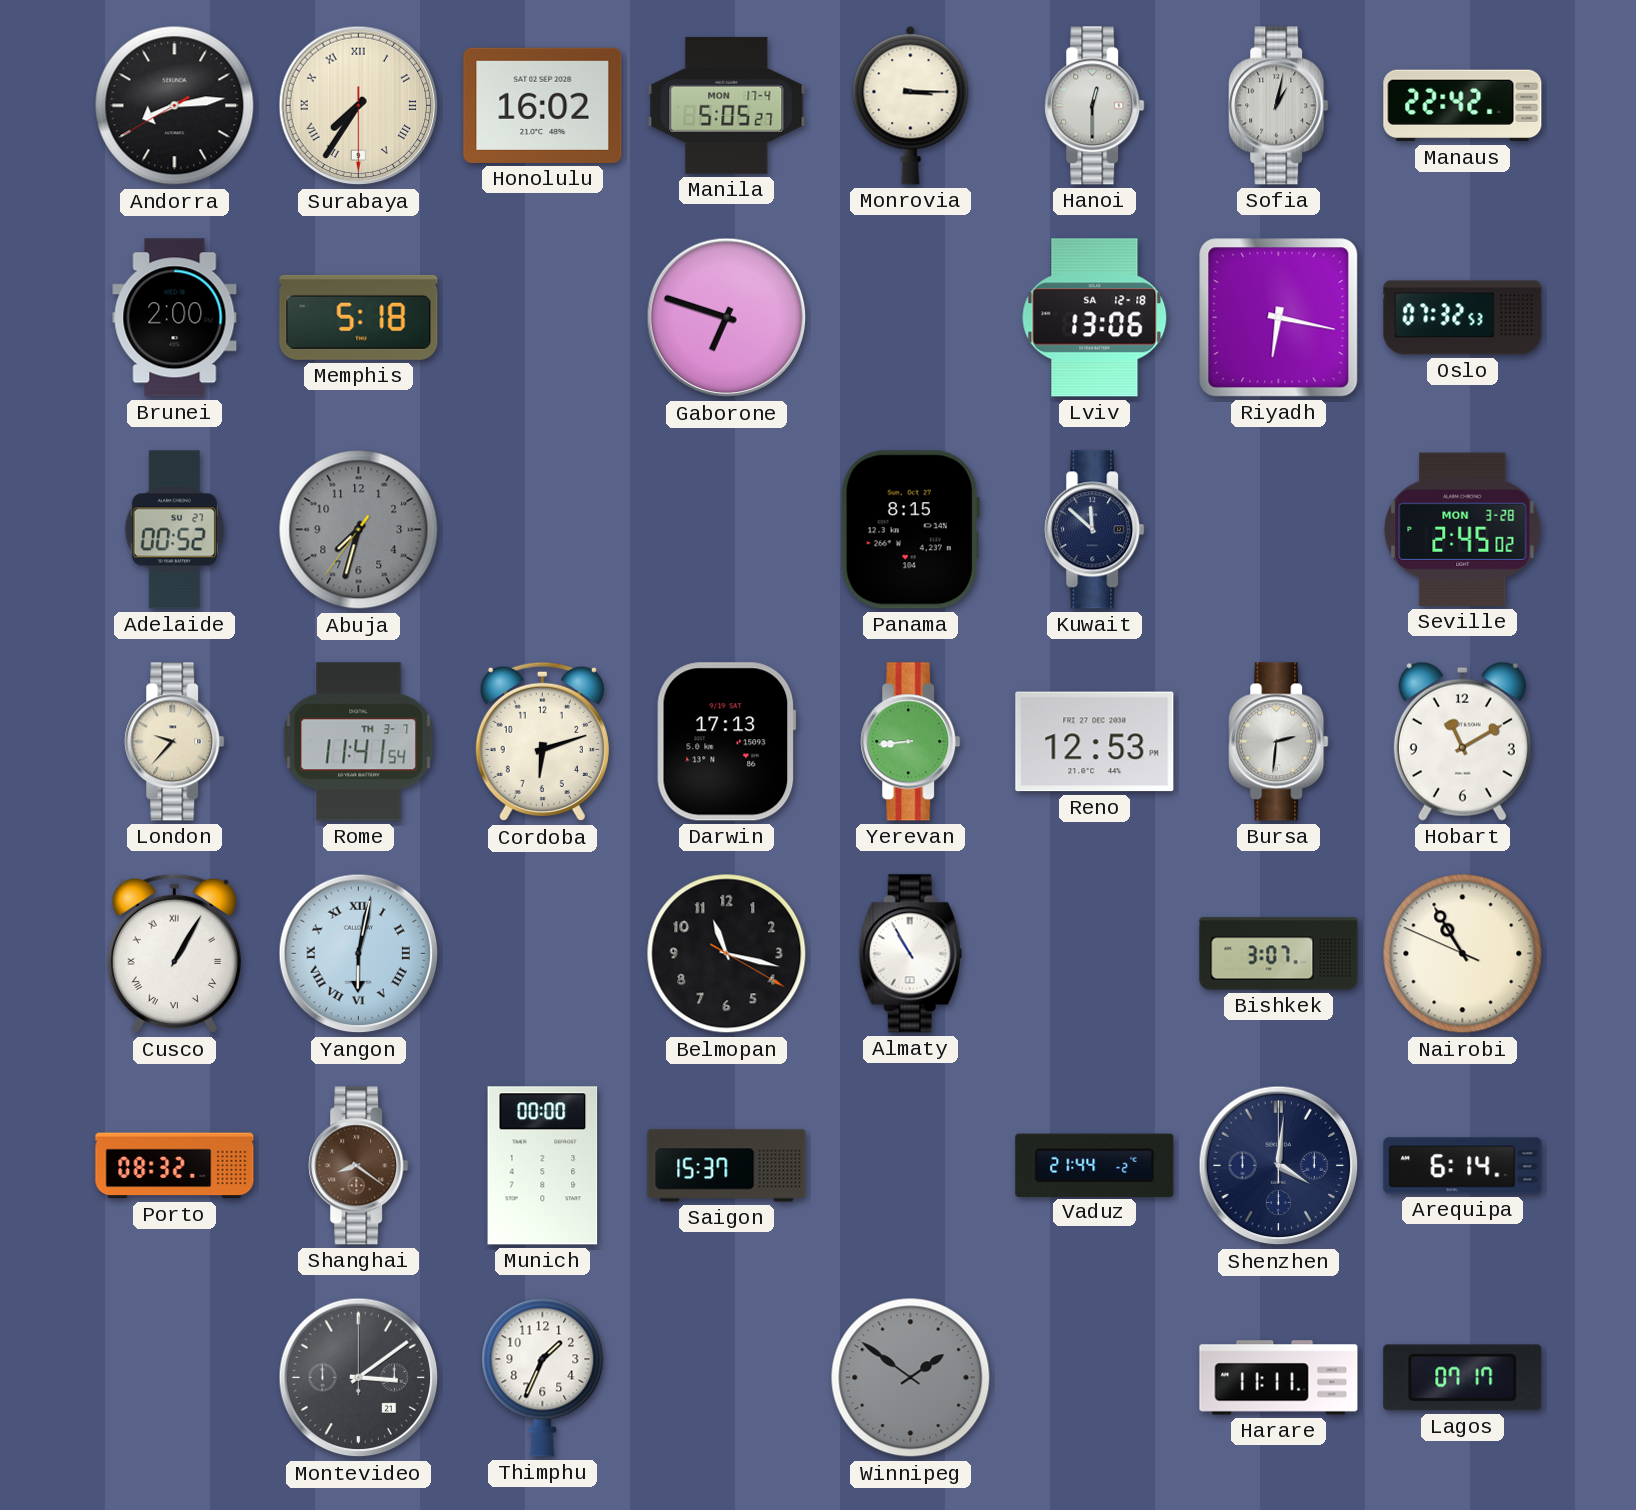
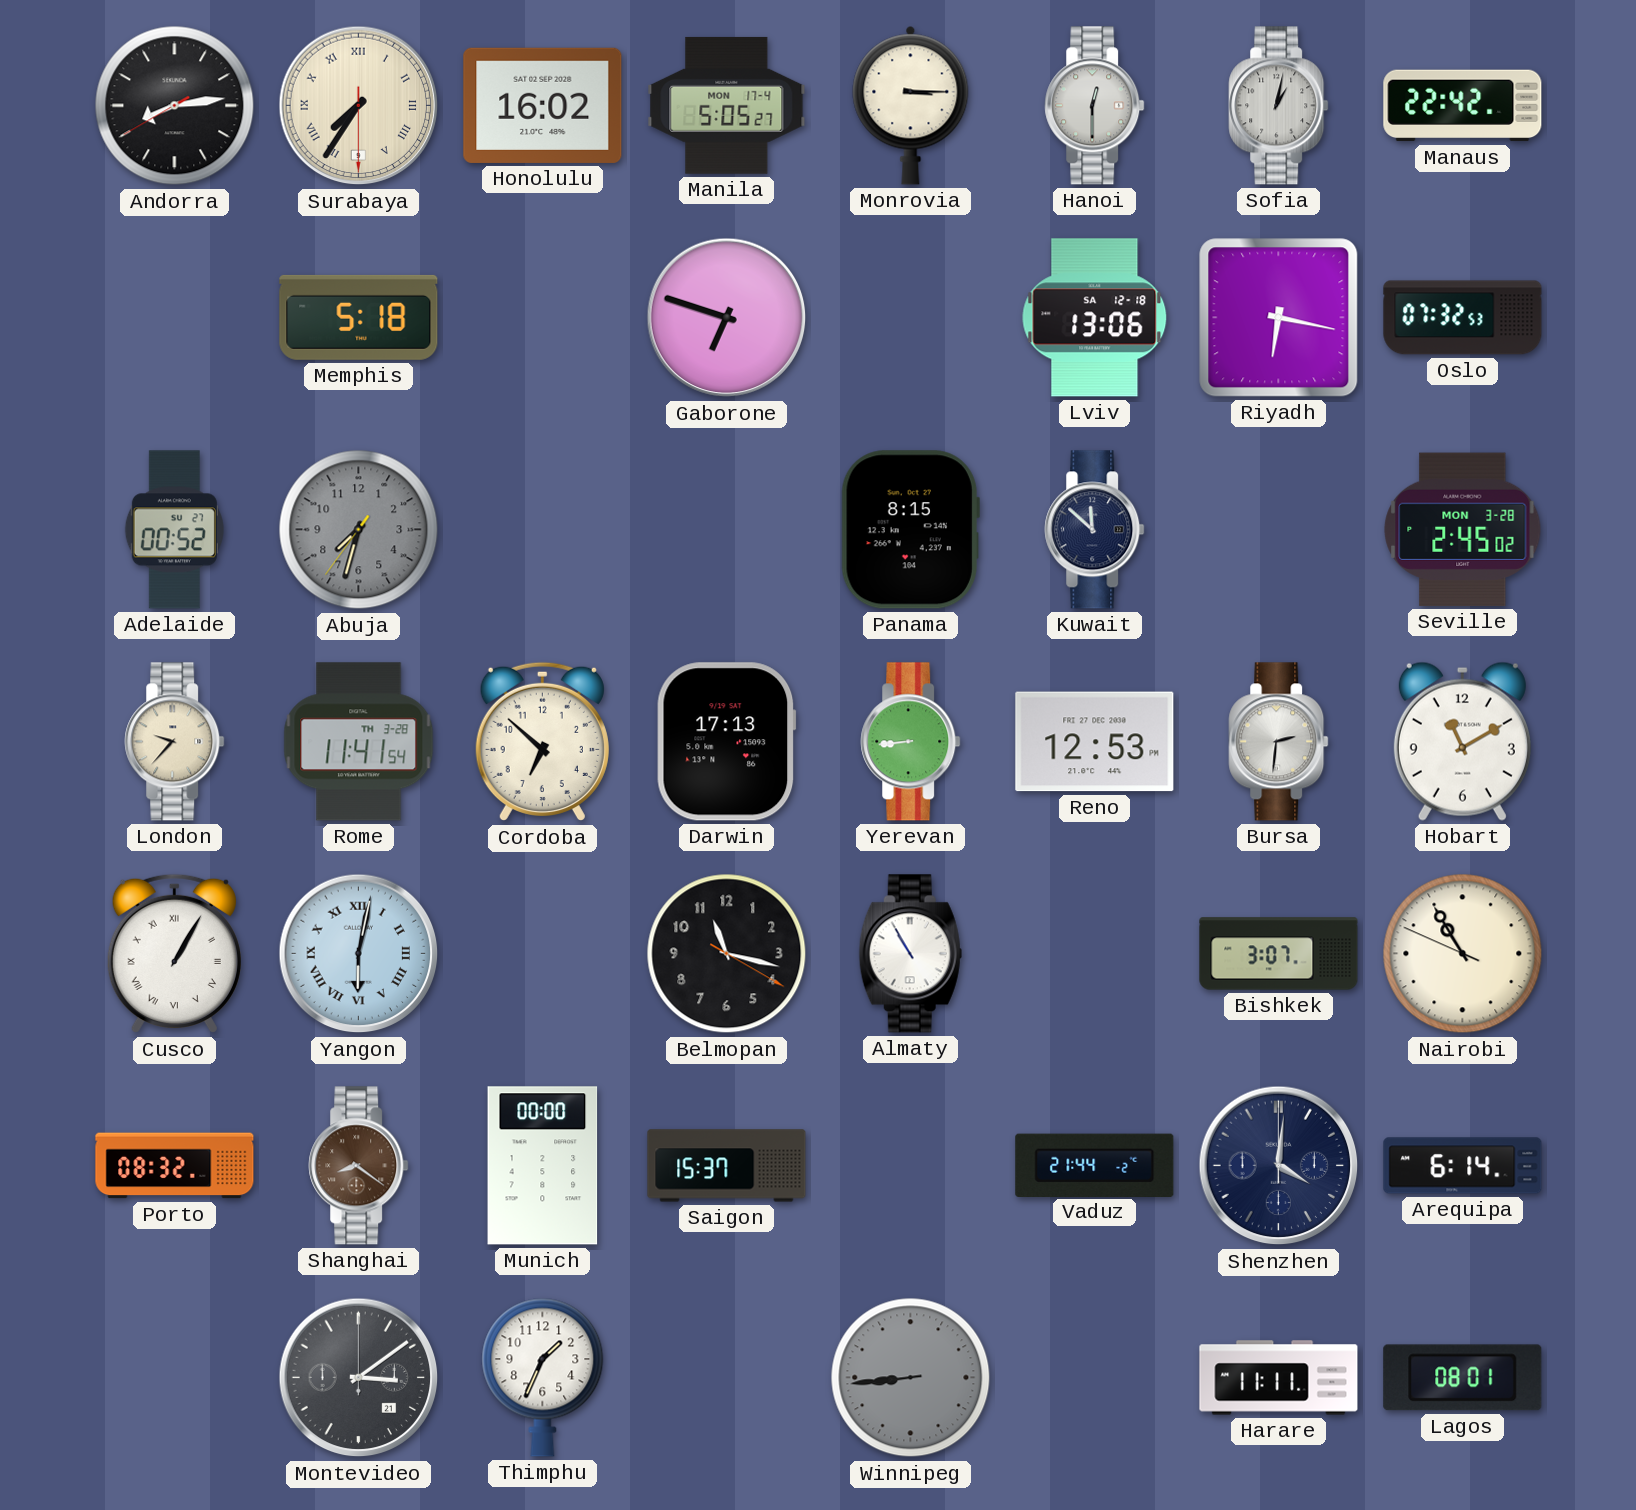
Brunei: 2:00 -> none
Rome date: TH 3-7 -> TH 3-28
Cordoba: 6:12 -> 6:52
Winnipeg: 1:51 -> 8:44
Lagos: 07:17 -> 08:01
